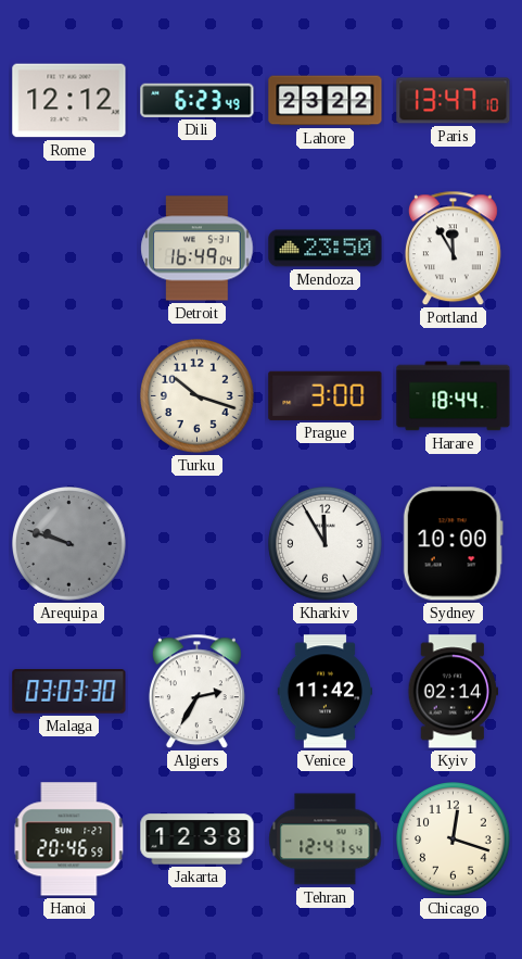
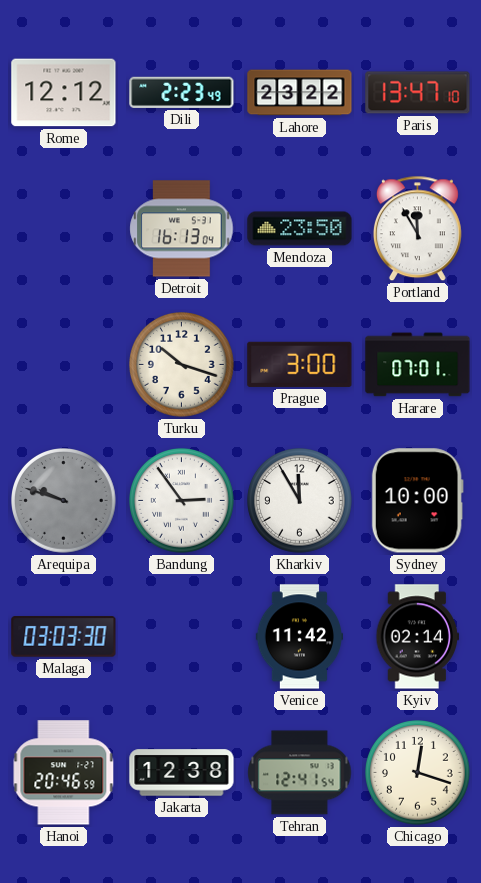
Dili: 6:23 -> 2:23
Detroit: 16:49 -> 16:13
Harare: 18:44 -> 07:01
Bandung: none -> 2:54
Algiers: 2:35 -> none
